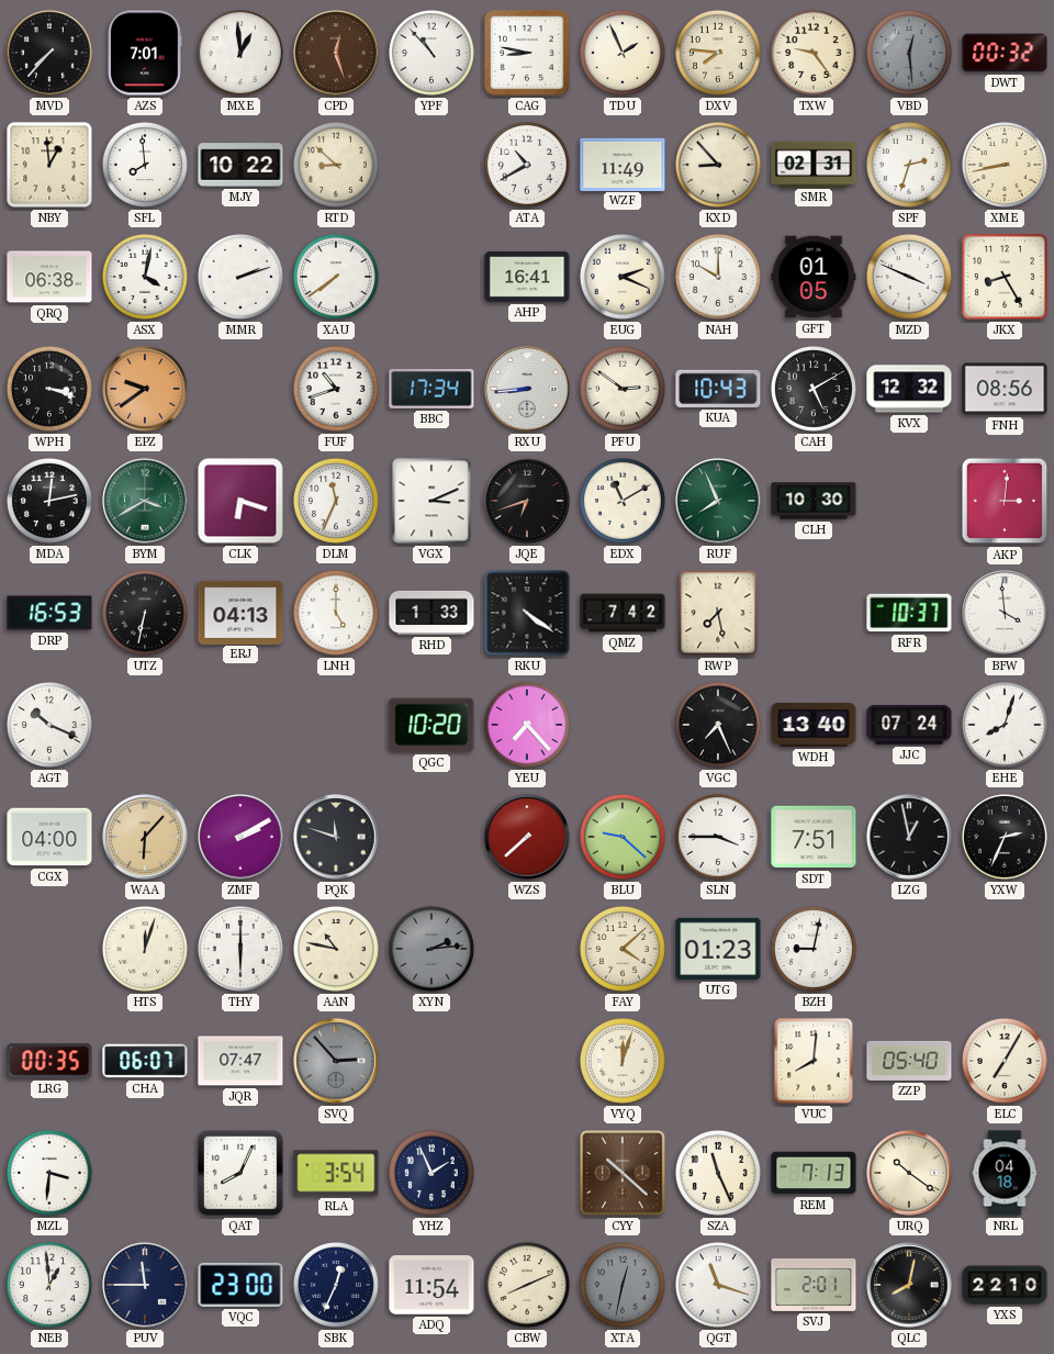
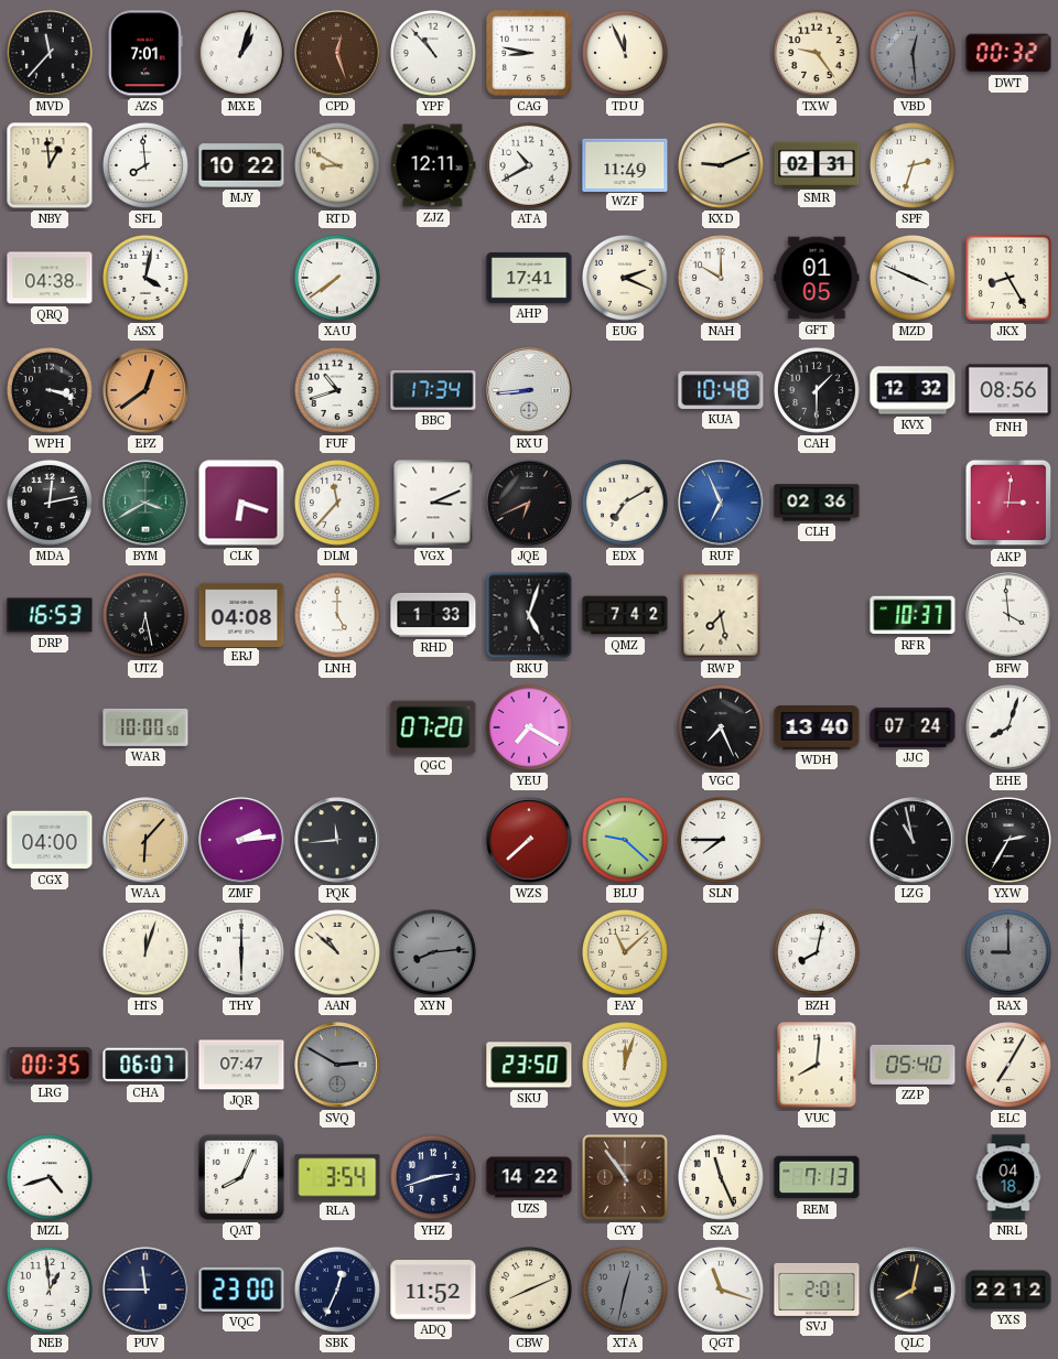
MVD: 7:37 -> 11:37
MXE: 12:59 -> 1:03
TDU: 1:56 -> 11:56
DXV: 7:46 -> none
RTD: 8:52 -> 8:50
ZJZ: none -> 12:11
KXD: 8:53 -> 9:11
XME: 8:43 -> none
QRQ: 06:38 -> 04:38
MMR: 2:12 -> none
AHP: 16:41 -> 17:41
EPZ: 9:39 -> 12:39
PFU: 2:51 -> none
KUA: 10:43 -> 10:48
CAH: 5:10 -> 1:30
DLM: 11:34 -> 11:37
JQE: 6:42 -> 6:41
EDX: 11:10 -> 7:10
RUF: 7:56 -> 6:56
RUF dial: green -> blue
CLH: 10:30 -> 02:36
UTZ: 6:32 -> 6:28
ERJ: 04:13 -> 04:08
RKU: 4:21 -> 5:03
AGT: 10:19 -> none
WAR: none -> 10:00
QGC: 10:20 -> 07:20
YEU: 7:23 -> 7:20
ZMF: 2:10 -> 2:14
PQK: 11:48 -> 11:44
SLN: 3:45 -> 7:45
SDT: 7:51 -> none
LZG: 12:58 -> 10:58
YXW: 2:34 -> 2:35
AAN: 10:47 -> 10:52
XYN: 2:14 -> 8:14
FAY: 4:08 -> 11:08
UTG: 01:23 -> none
BZH: 9:02 -> 8:02
RAX: none -> 9:00
SVQ: 2:53 -> 2:50
SKU: none -> 23:50
MZL: 3:31 -> 4:42
YHZ: 1:56 -> 2:42
UZS: none -> 14:22
CYY: 10:22 -> 10:54
URQ: 10:21 -> none
ADQ: 11:54 -> 11:52
YXS: 22:10 -> 22:12
